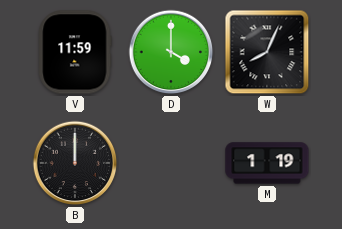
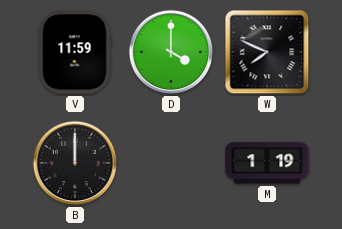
W: 8:04 -> 7:49
